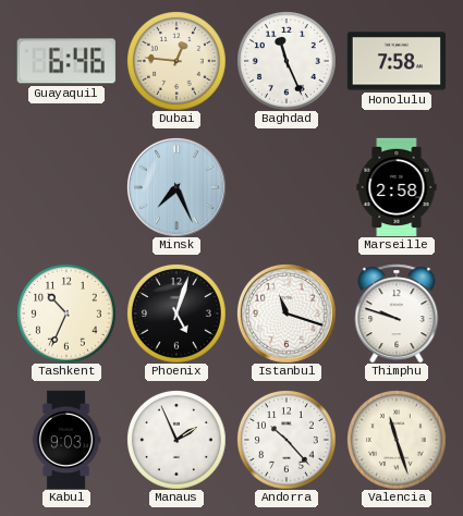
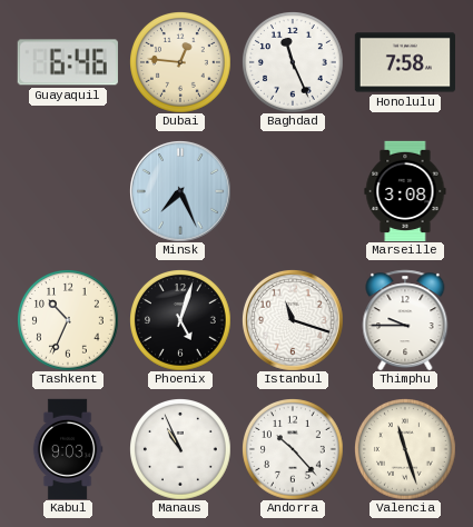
Marseille: 2:58 -> 3:08
Thimphu: 9:48 -> 9:45
Manaus: 1:56 -> 10:56
